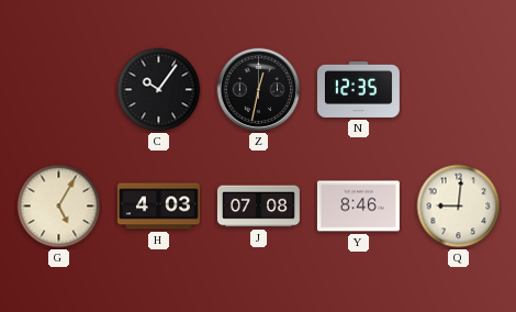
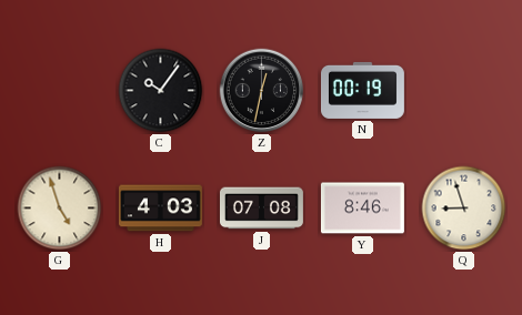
N: 12:35 -> 00:19
G: 5:05 -> 4:57
Q: 9:01 -> 8:57
